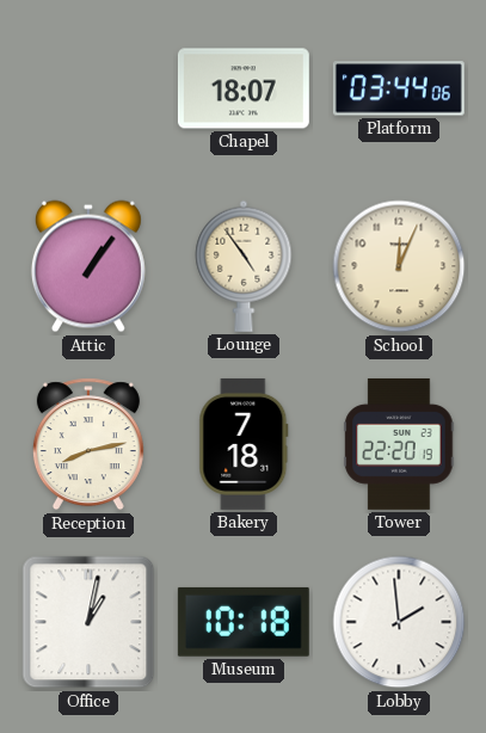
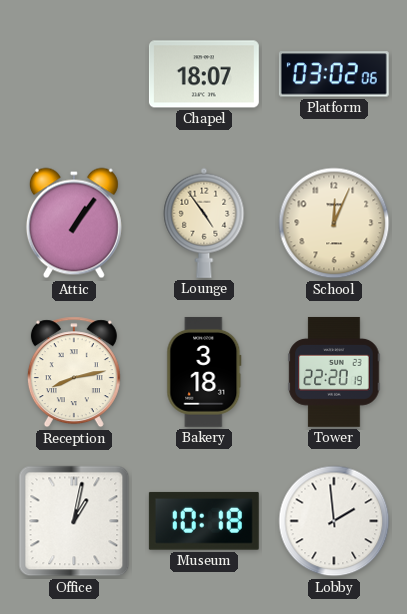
Platform: 03:44 -> 03:02
Bakery: 7:18 -> 3:18
